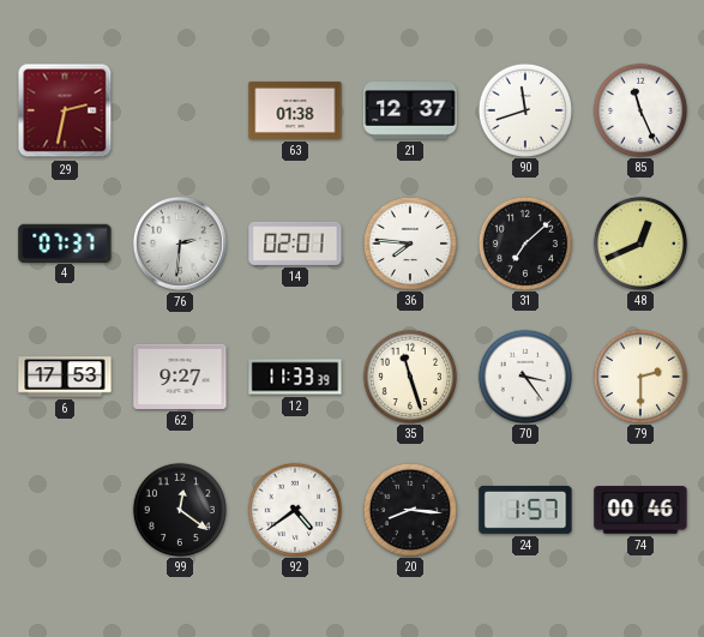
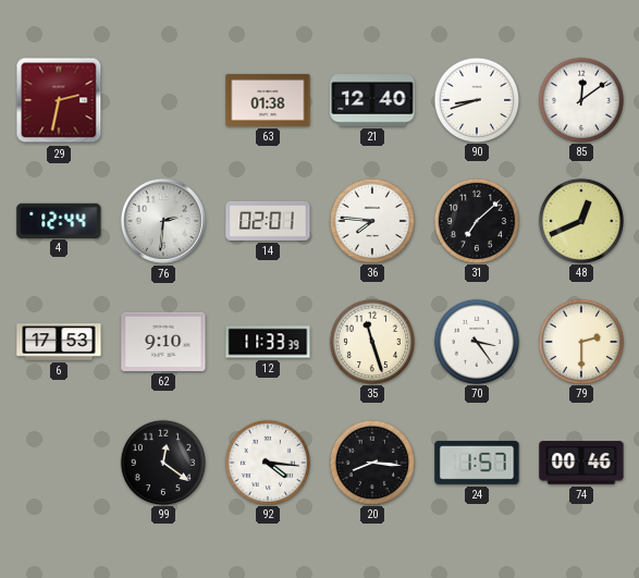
21: 12:37 -> 12:40
90: 11:42 -> 8:42
85: 11:26 -> 12:09
4: 07:37 -> 12:44
62: 9:27 -> 9:10
92: 4:39 -> 4:16
